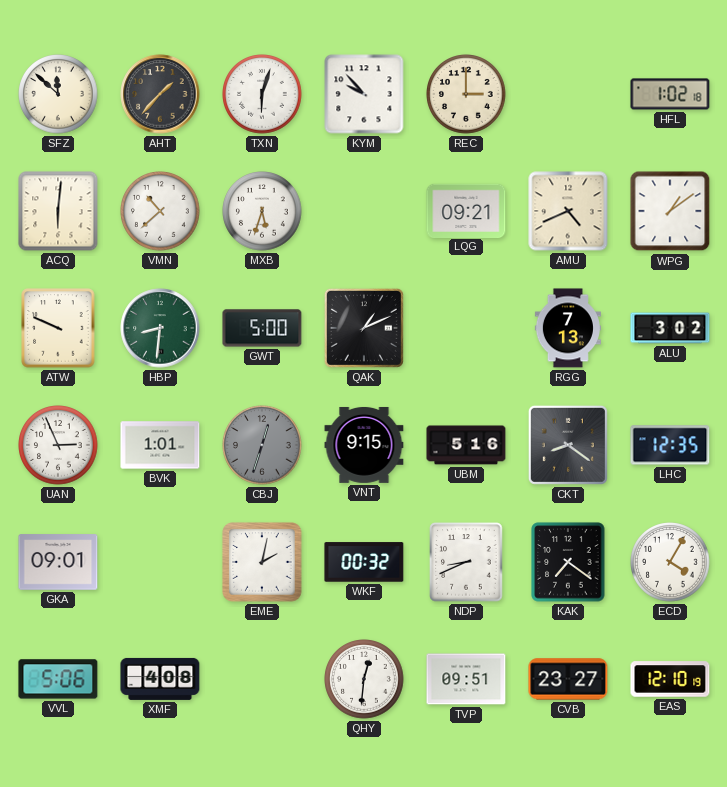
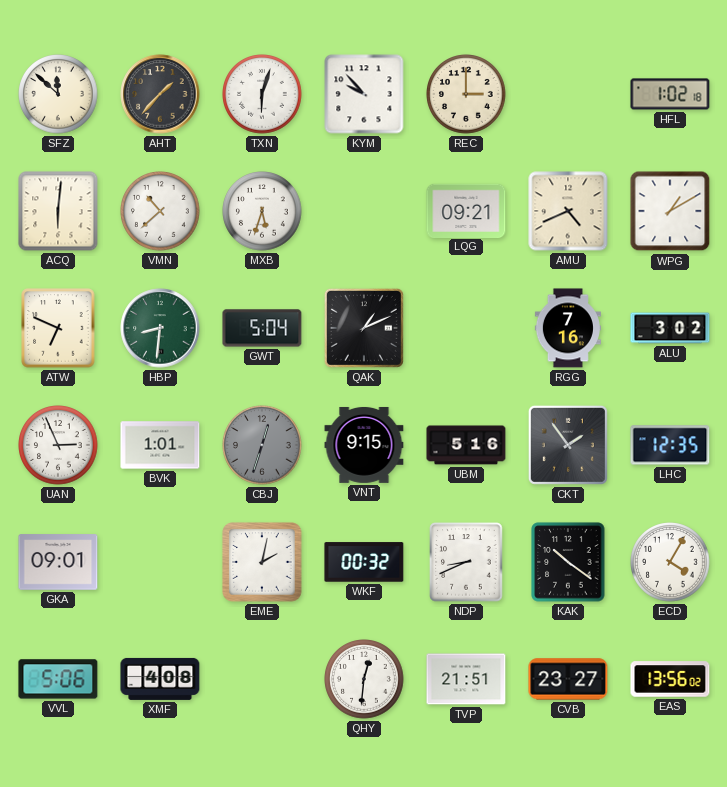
WPG: 1:09 -> 1:10
ATW: 9:49 -> 6:49
GWT: 5:00 -> 5:04
RGG: 7:13 -> 7:16
CKT: 8:21 -> 1:54
KAK: 7:21 -> 10:21
TVP: 09:51 -> 21:51
EAS: 12:10 -> 13:56
